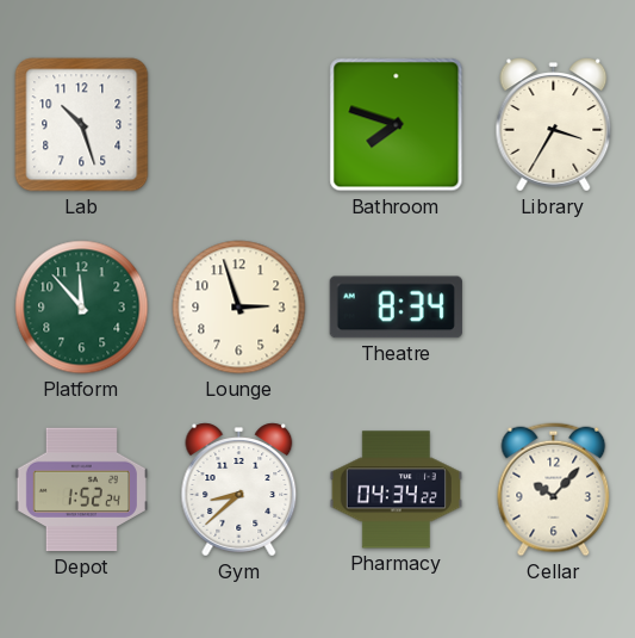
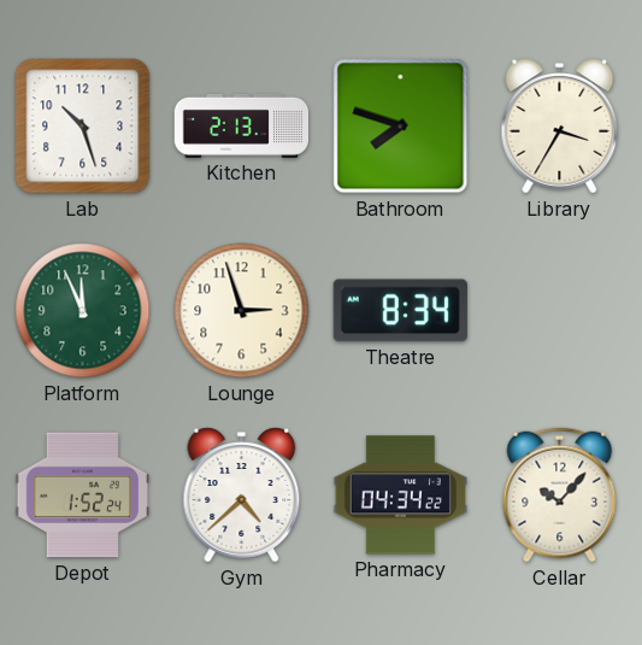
Kitchen: none -> 2:13
Platform: 11:53 -> 11:56
Gym: 8:38 -> 4:38
